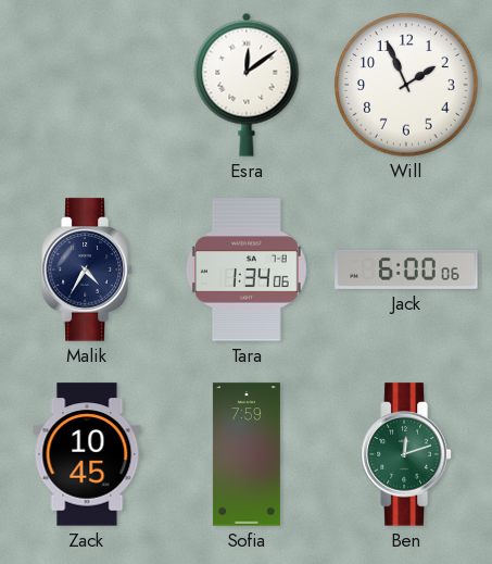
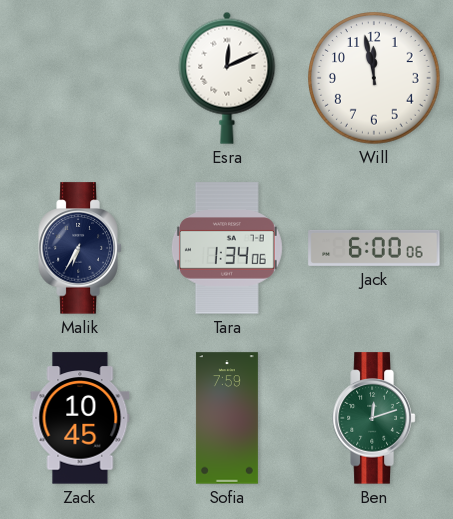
Esra: 12:09 -> 12:11
Will: 1:56 -> 11:58
Malik: 4:35 -> 6:35
